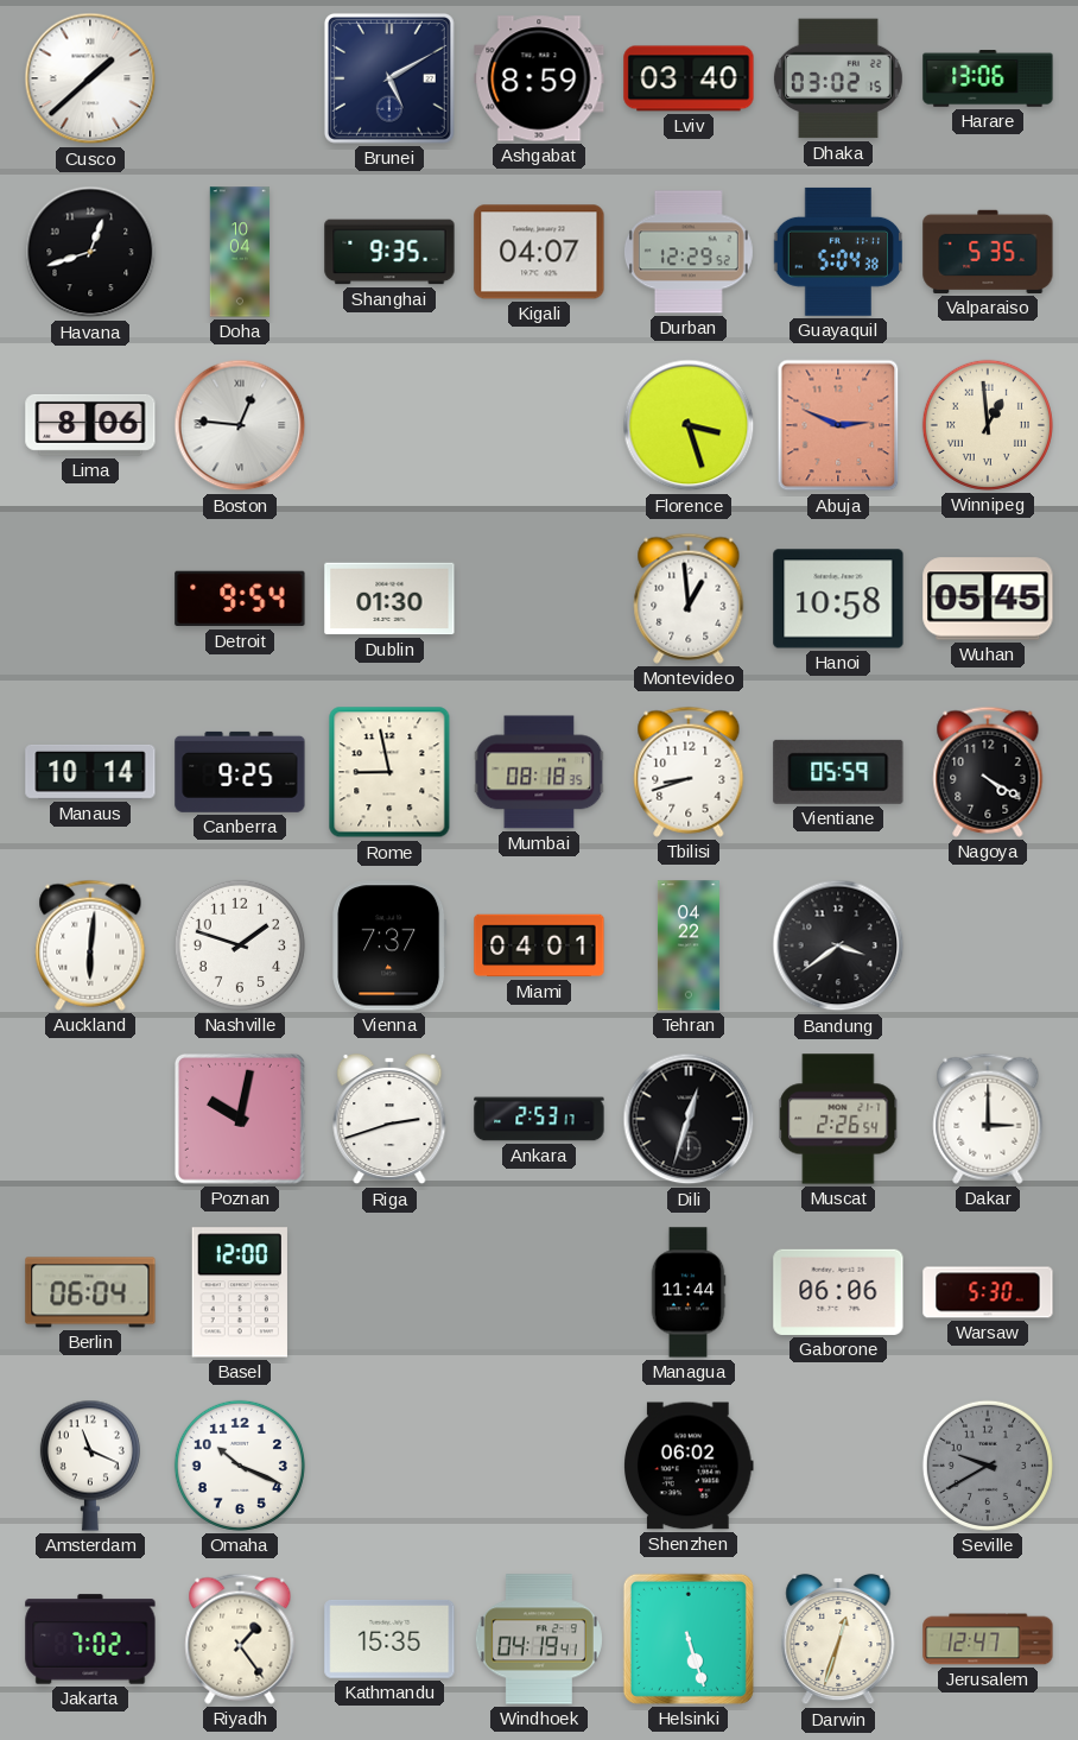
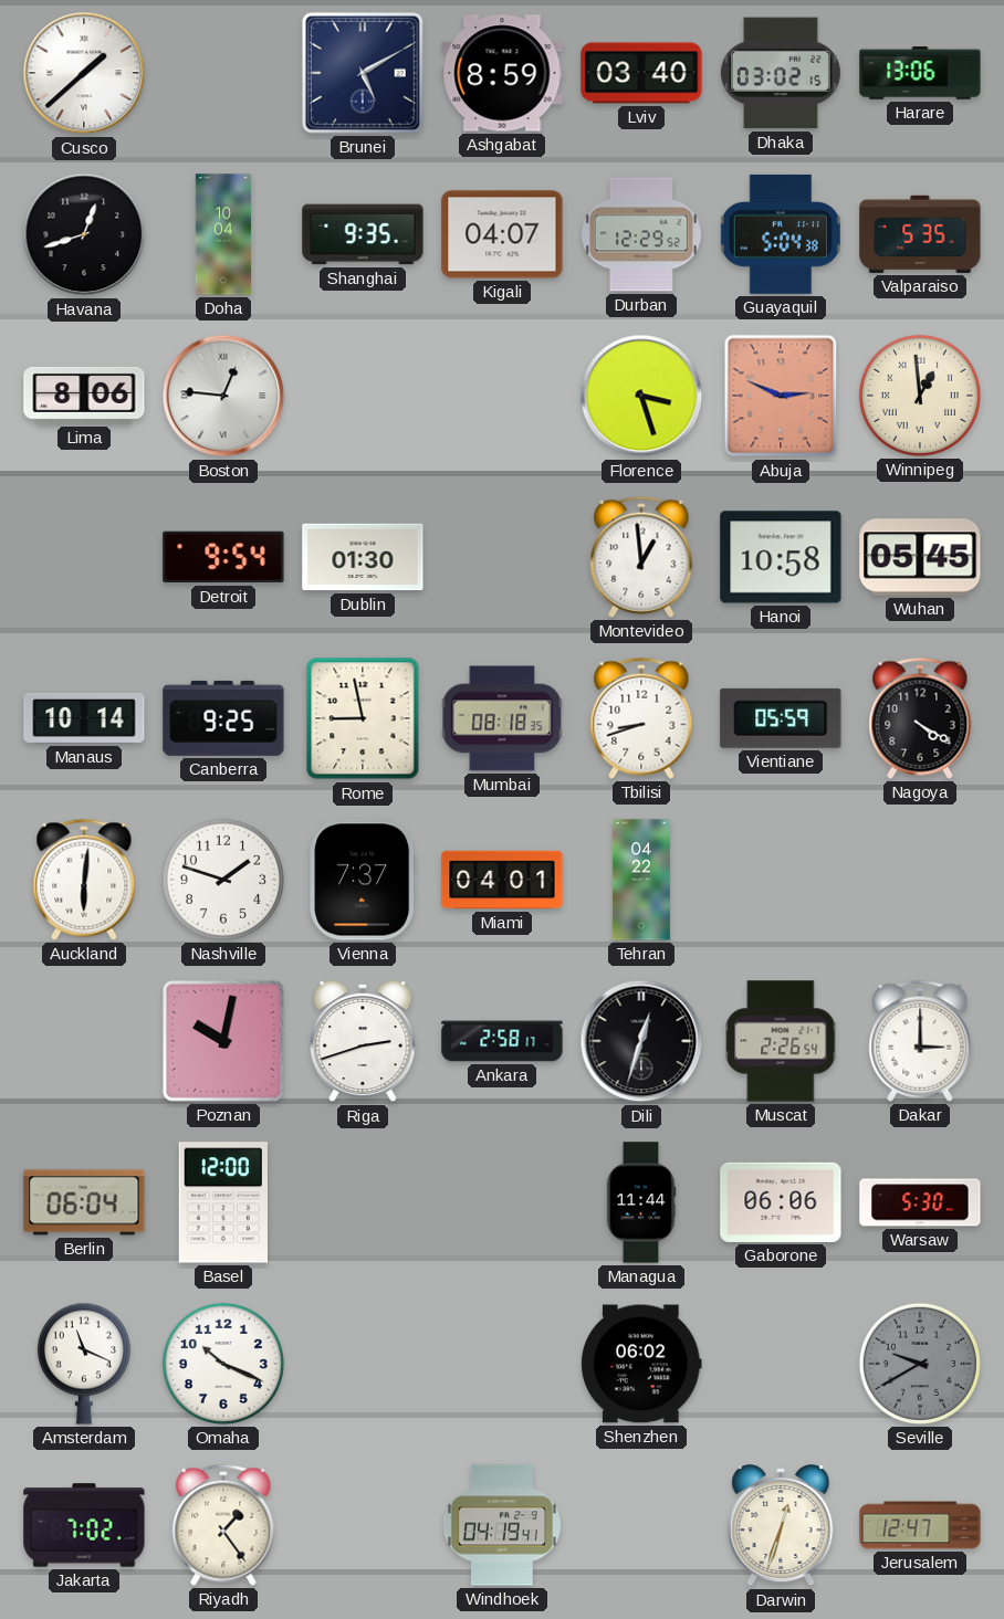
Bandung: 3:39 -> none
Ankara: 2:53 -> 2:58
Kathmandu: 15:35 -> none
Helsinki: 5:27 -> none
